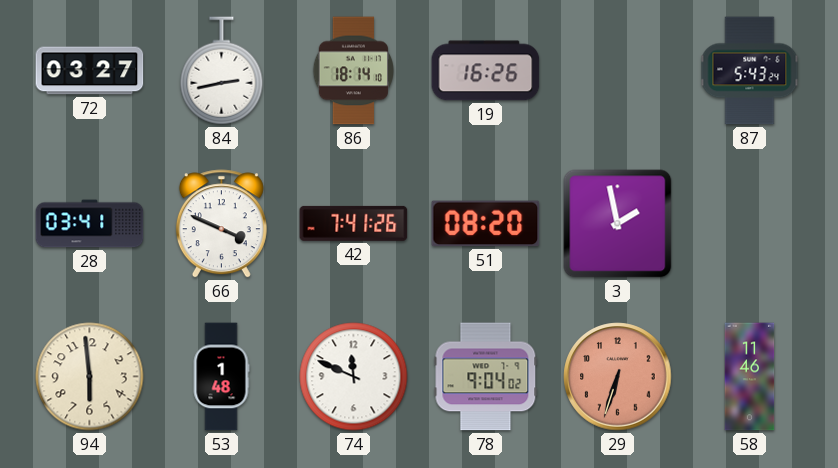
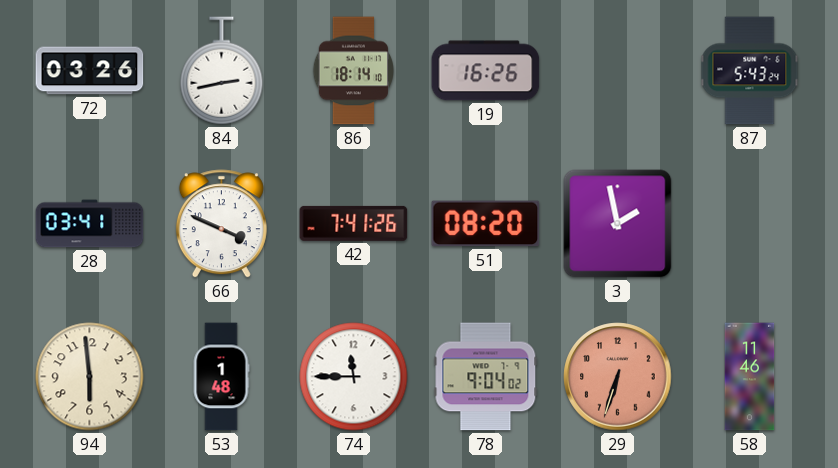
72: 03:27 -> 03:26
74: 11:49 -> 11:45
